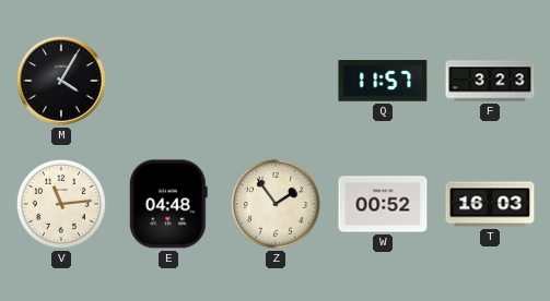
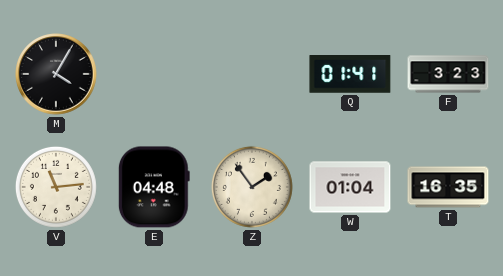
Q: 11:57 -> 01:41
W: 00:52 -> 01:04
T: 16:03 -> 16:35
